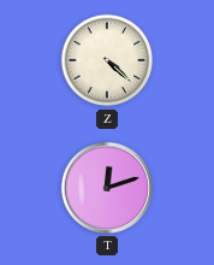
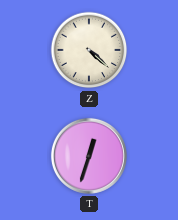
T: 12:12 -> 12:33
